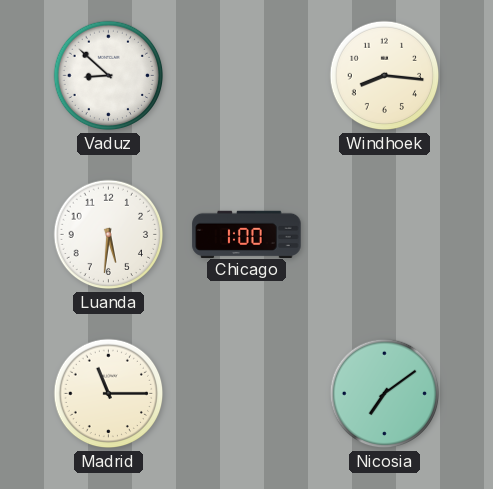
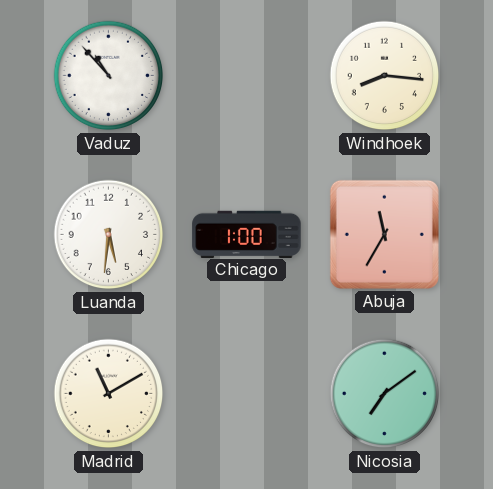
Vaduz: 8:52 -> 10:53
Abuja: none -> 11:35
Madrid: 11:15 -> 11:10
